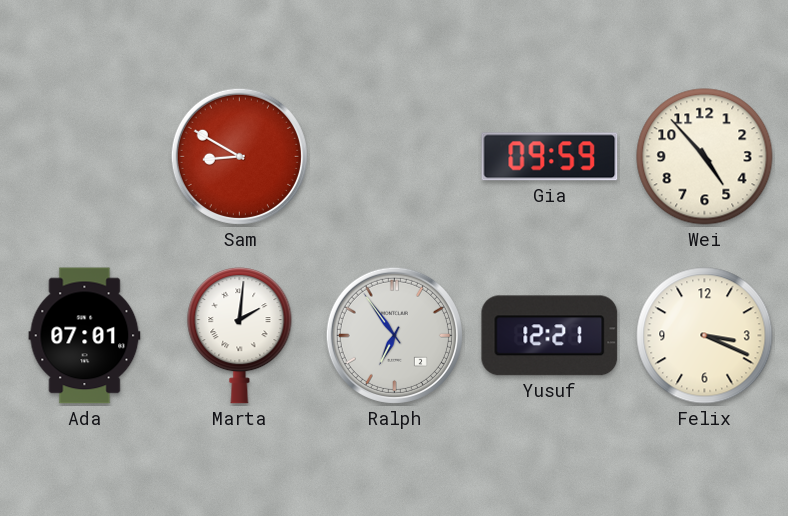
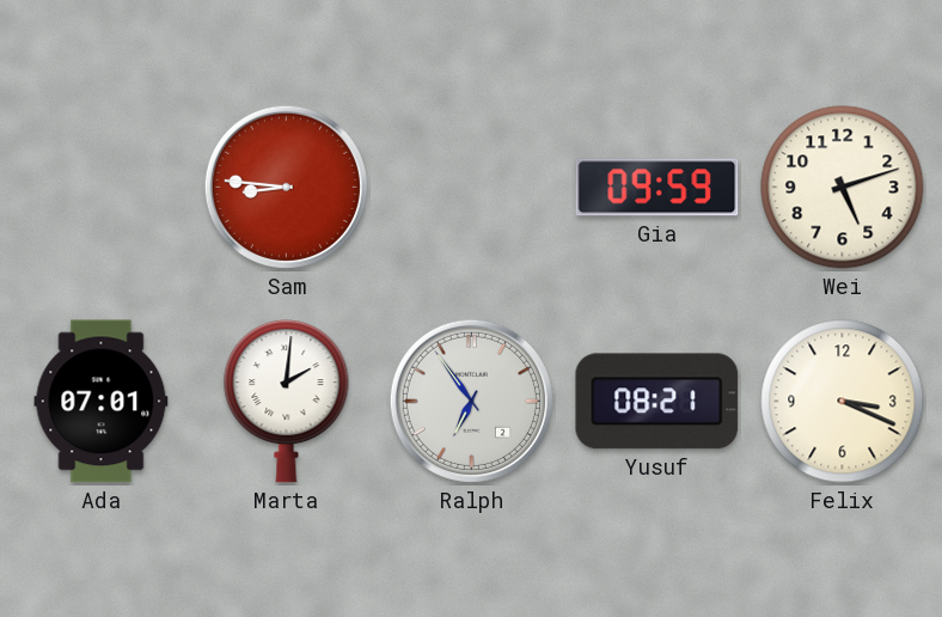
Sam: 8:50 -> 8:46
Wei: 4:53 -> 5:12
Yusuf: 12:21 -> 08:21
